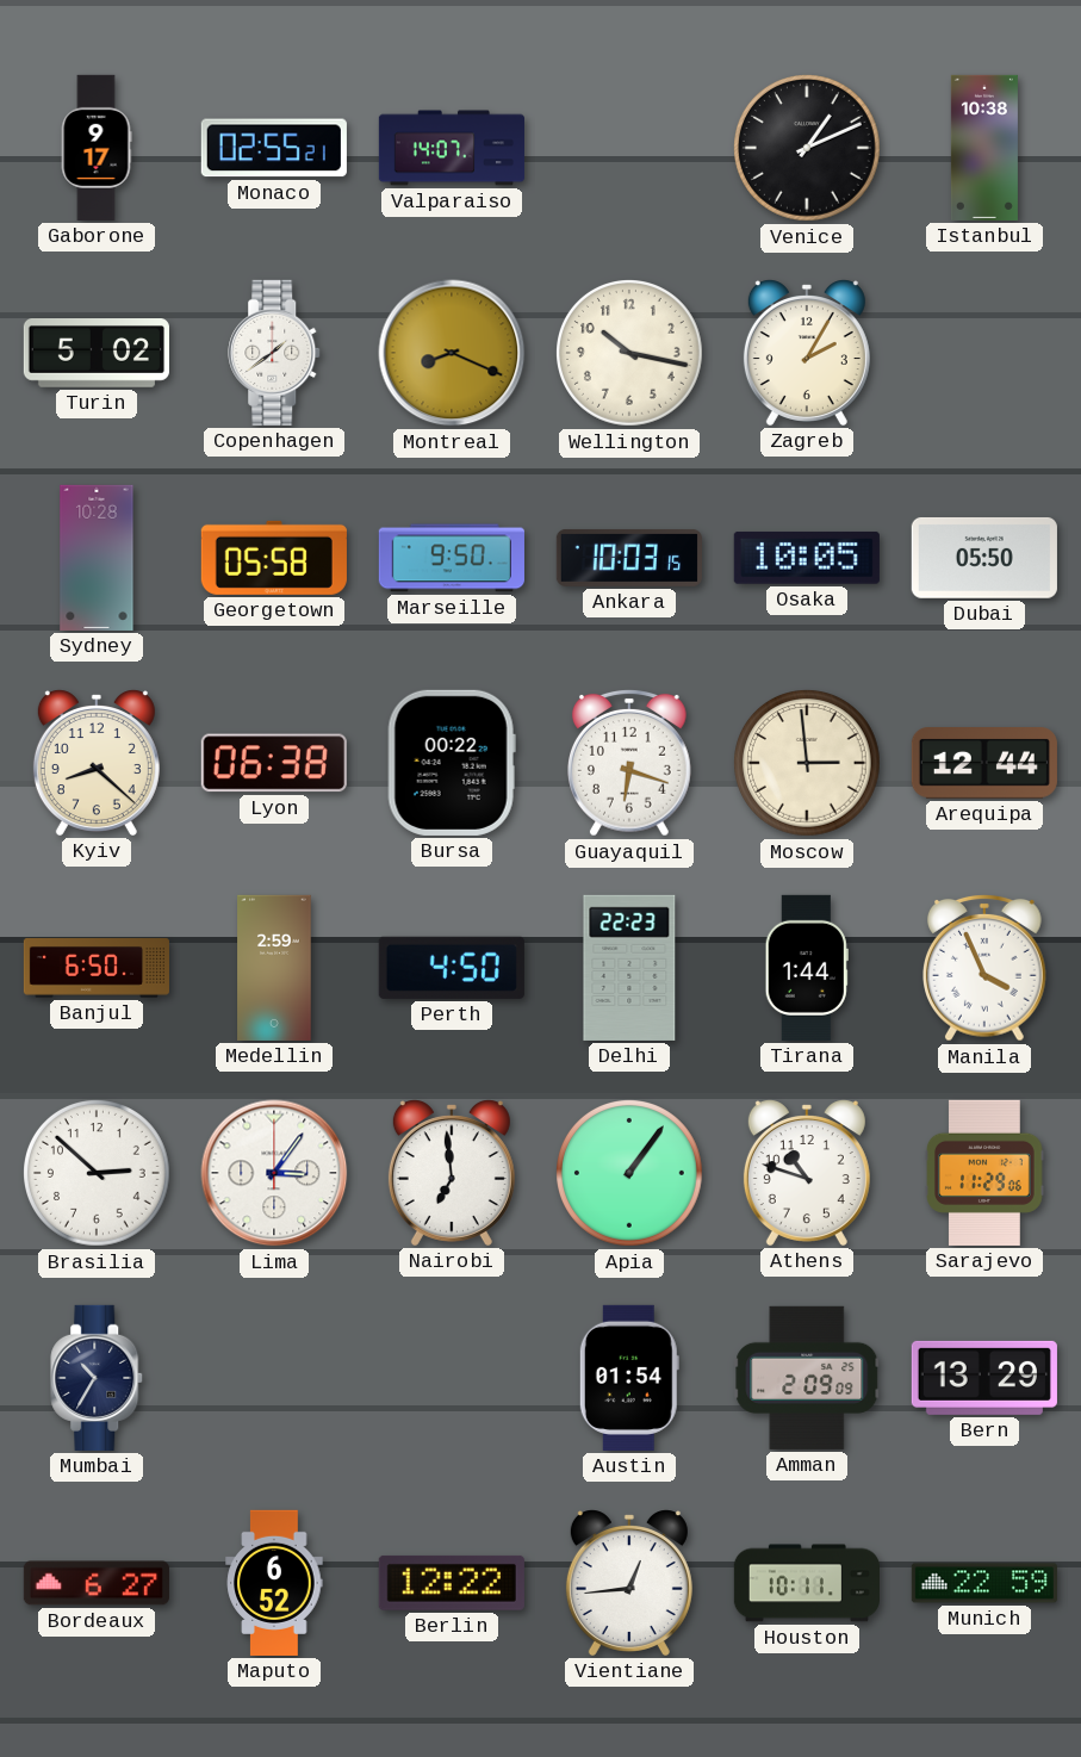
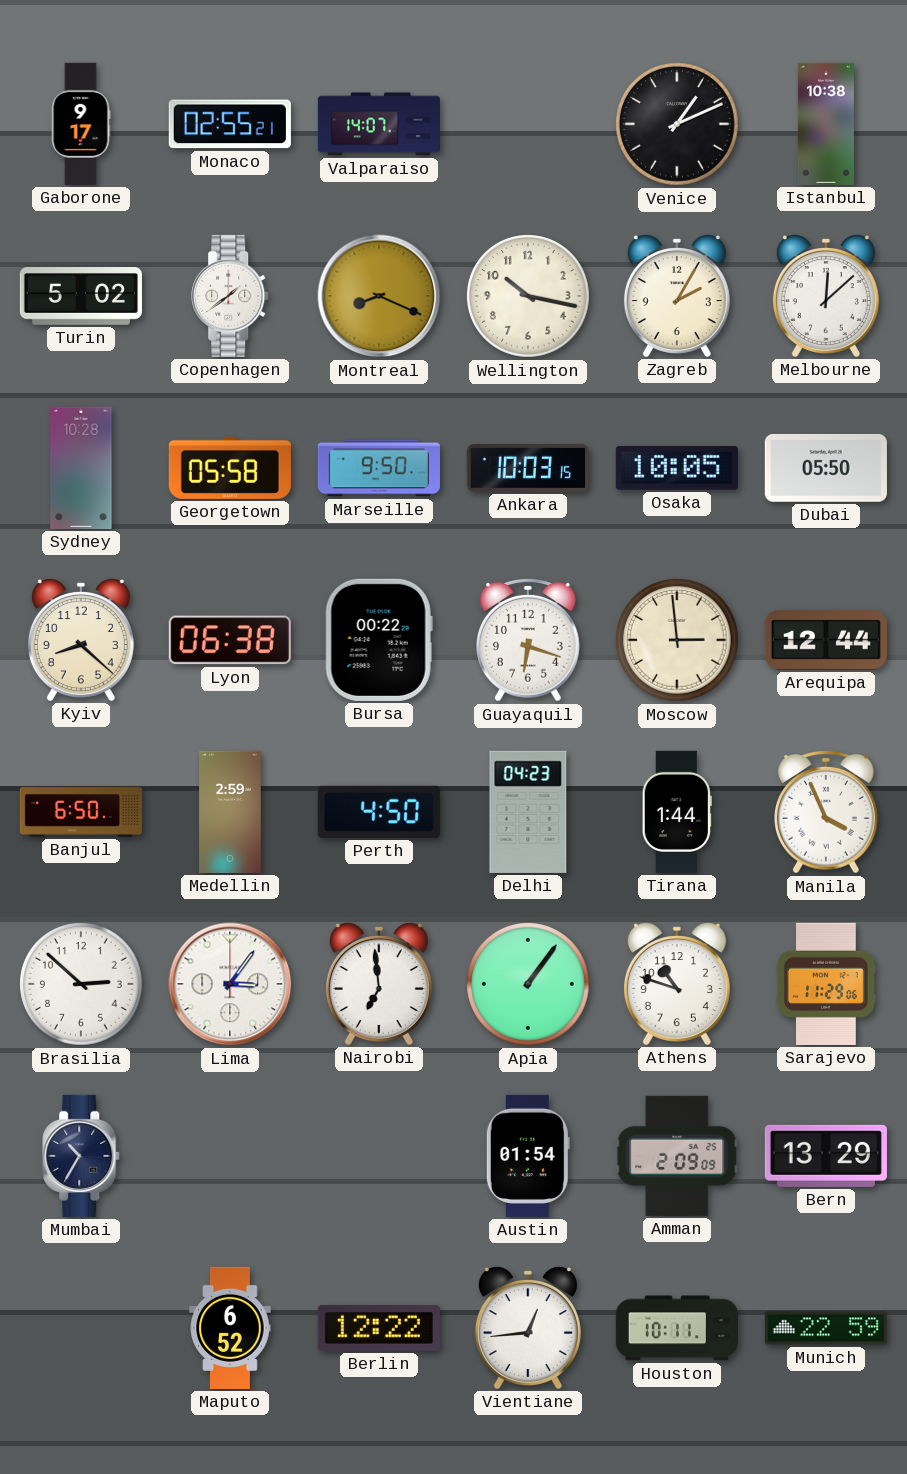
Melbourne: none -> 12:08
Delhi: 22:23 -> 04:23
Bordeaux: 6:27 -> none
